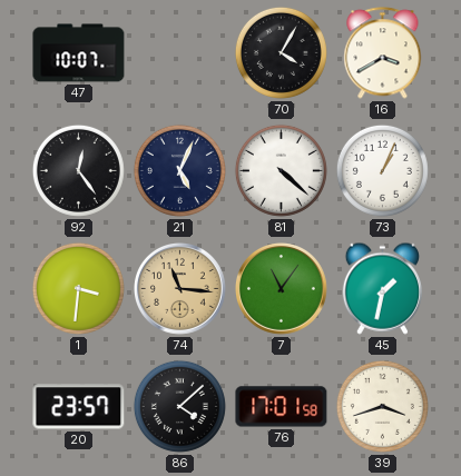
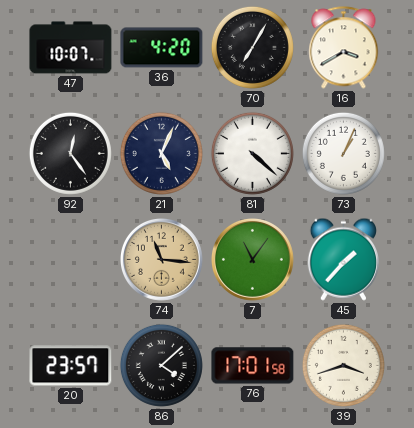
36: none -> 4:20
70: 4:05 -> 7:05
1: 3:31 -> none
45: 1:32 -> 1:37
